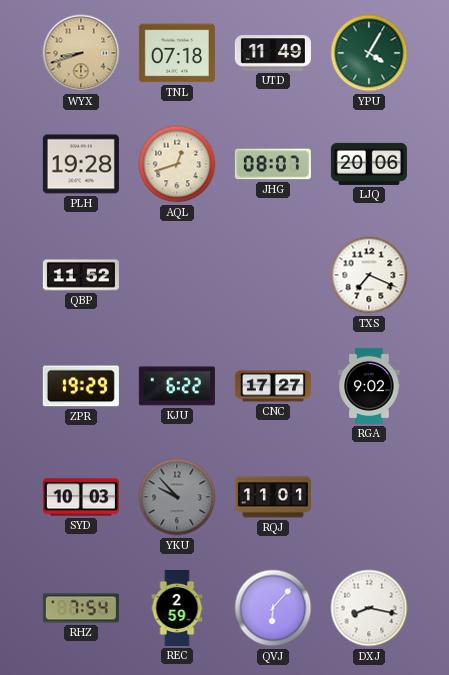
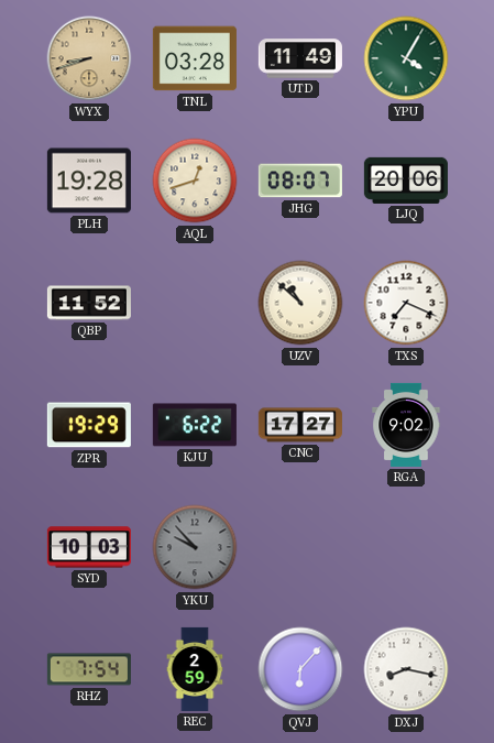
TNL: 07:18 -> 03:28
UZV: none -> 10:52
RQJ: 11:01 -> none
